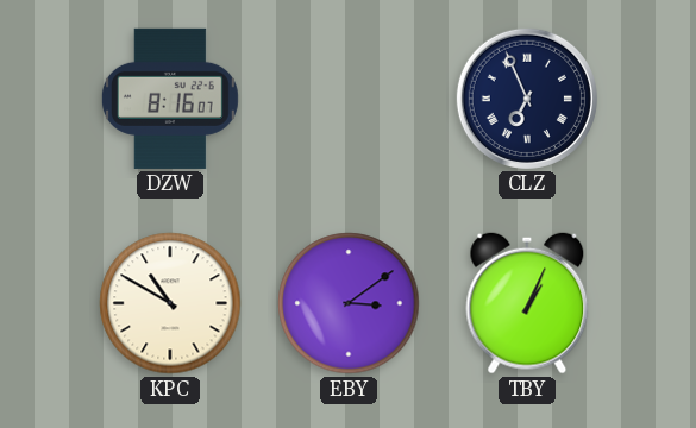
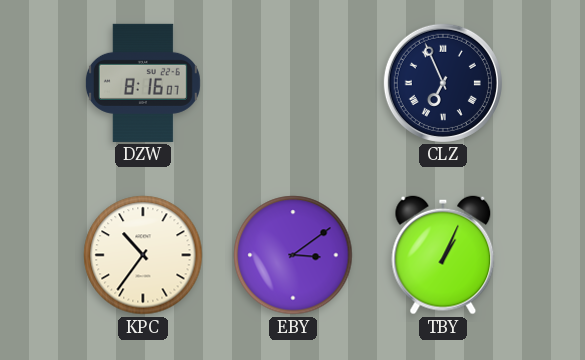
KPC: 10:50 -> 10:36
